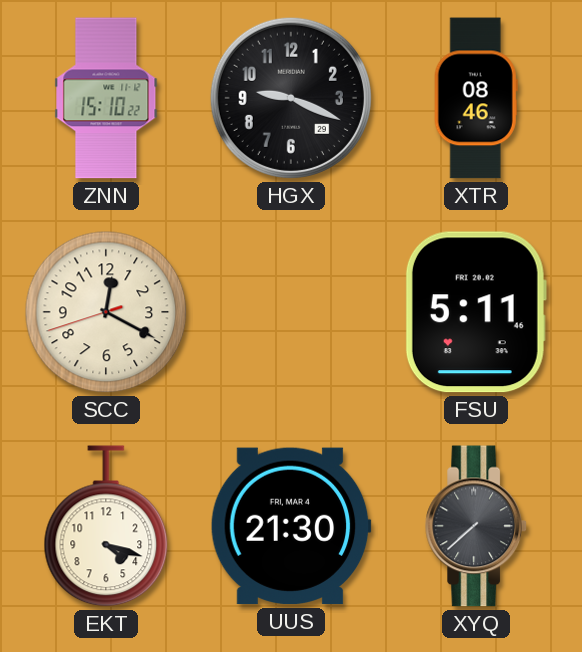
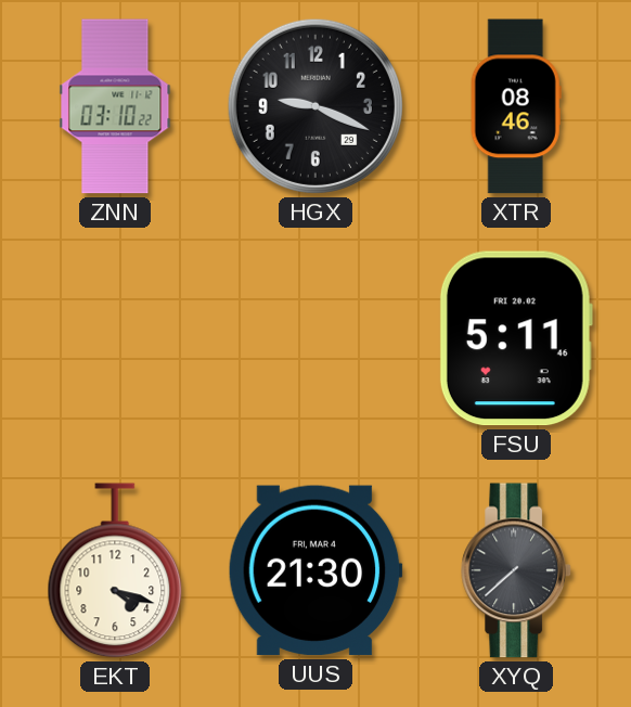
ZNN: 15:10 -> 03:10
SCC: 12:19 -> none
